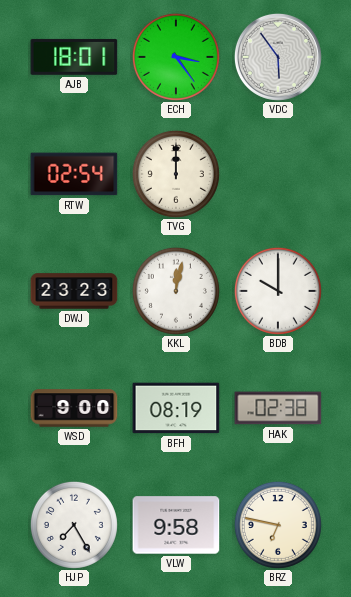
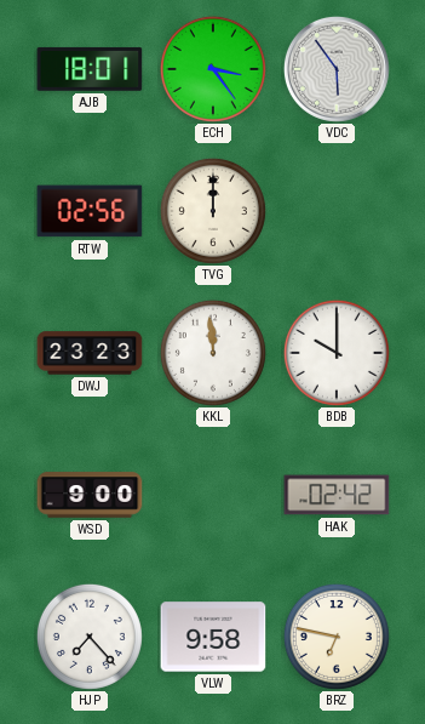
RTW: 02:54 -> 02:56
KKL: 12:02 -> 11:59
BFH: 08:19 -> none
HAK: 02:38 -> 02:42
HJP: 7:25 -> 7:23
